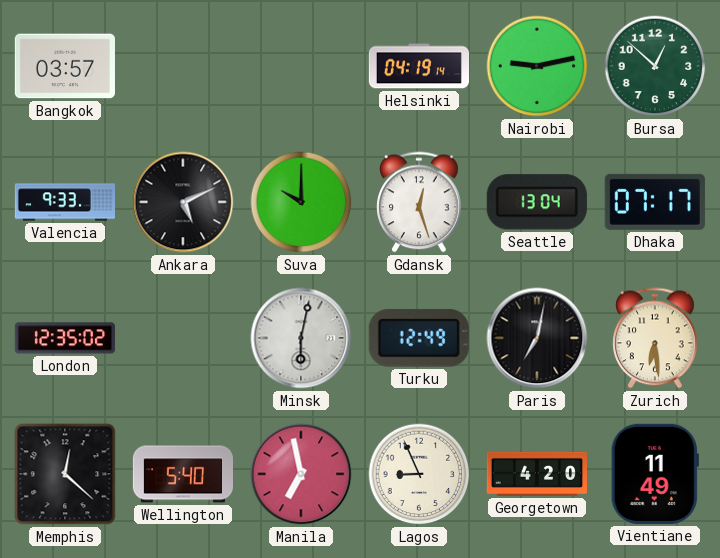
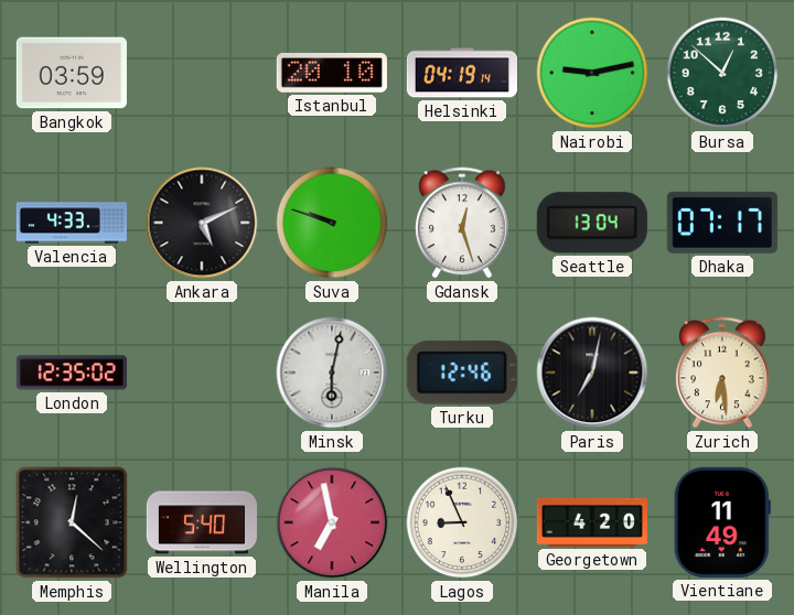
Bangkok: 03:57 -> 03:59
Istanbul: none -> 20:10
Valencia: 9:33 -> 4:33
Suva: 10:00 -> 9:48
Turku: 12:49 -> 12:46
